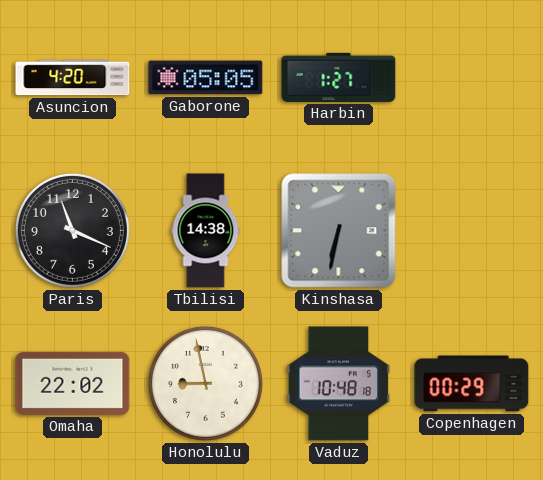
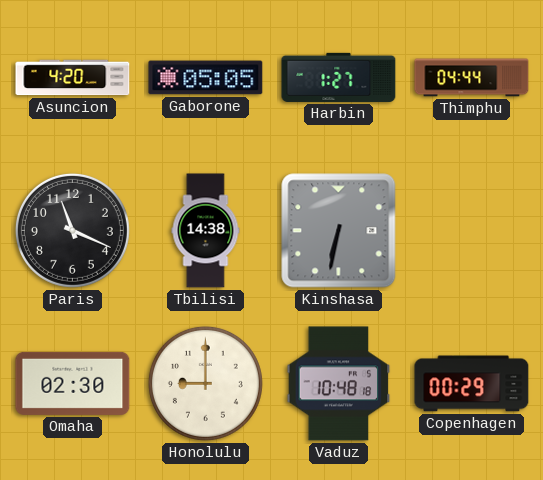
Thimphu: none -> 04:44
Omaha: 22:02 -> 02:30
Honolulu: 8:58 -> 9:00
